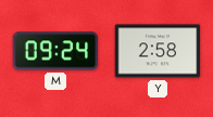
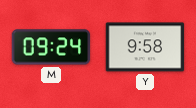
Y: 2:58 -> 9:58
